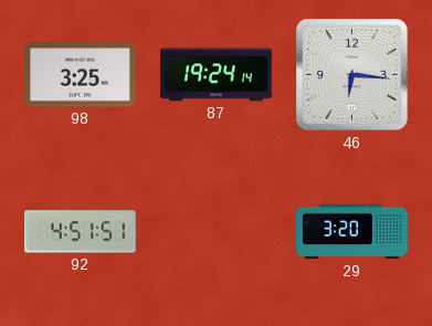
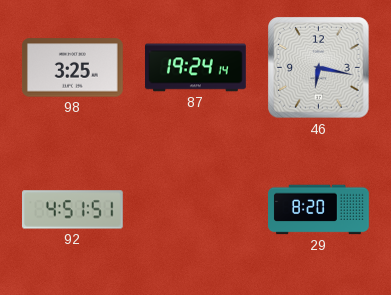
46: 6:16 -> 6:17
29: 3:20 -> 8:20
